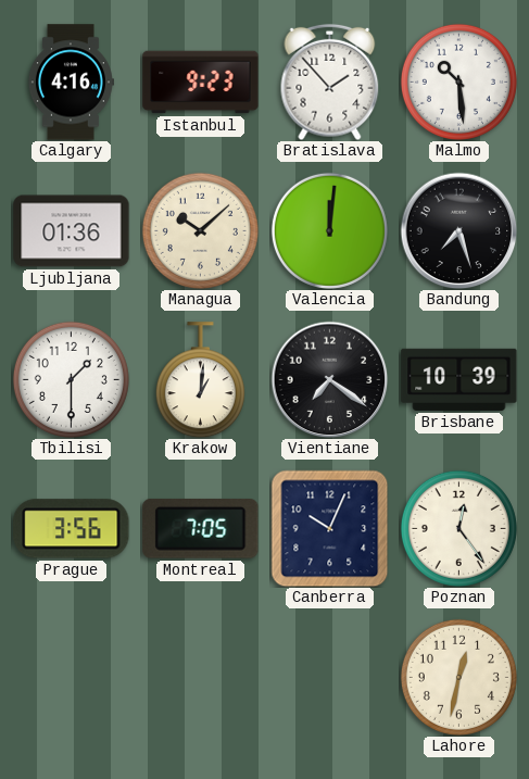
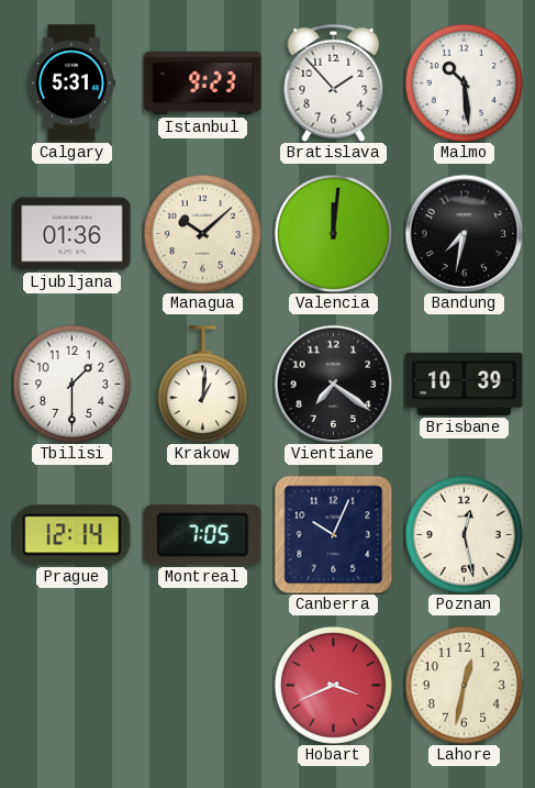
Calgary: 4:16 -> 5:31
Bandung: 7:27 -> 7:32
Prague: 3:56 -> 12:14
Poznan: 12:24 -> 12:28
Hobart: none -> 3:41
